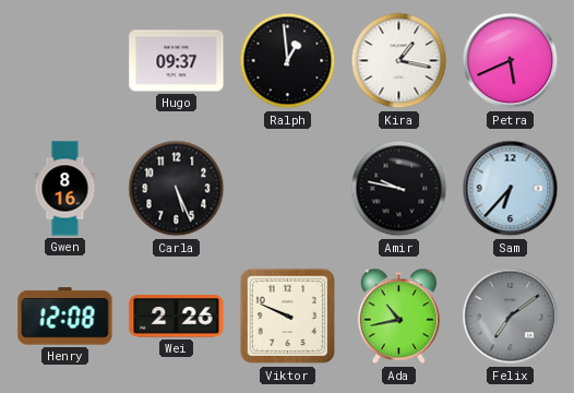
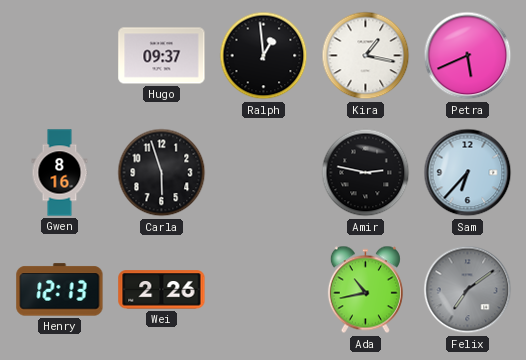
Carla: 5:26 -> 5:57
Amir: 9:47 -> 2:47
Henry: 12:08 -> 12:13
Viktor: 9:49 -> none
